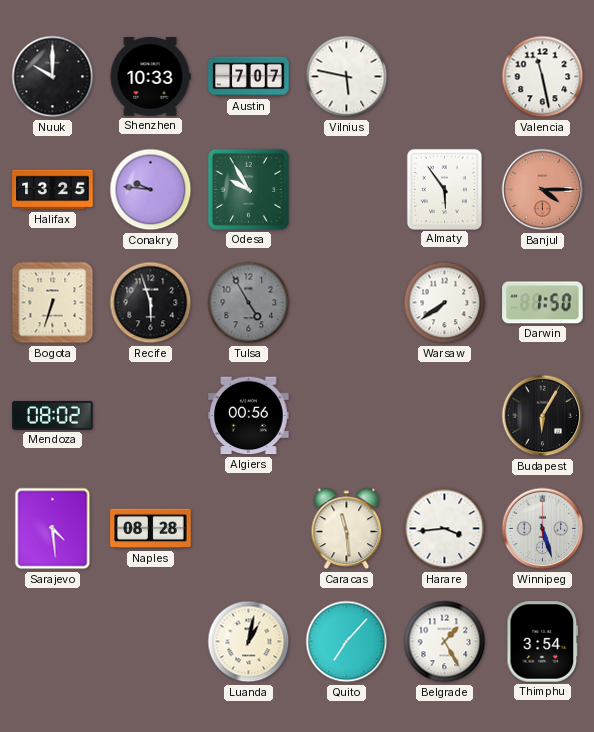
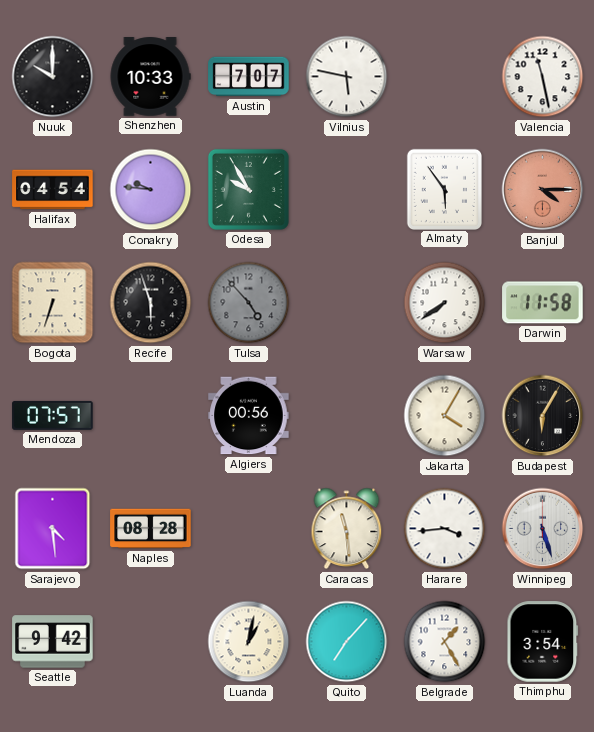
Halifax: 13:25 -> 04:54
Tulsa: 4:55 -> 4:53
Darwin: 1:50 -> 11:58
Mendoza: 08:02 -> 07:57
Jakarta: none -> 4:05
Seattle: none -> 9:42
